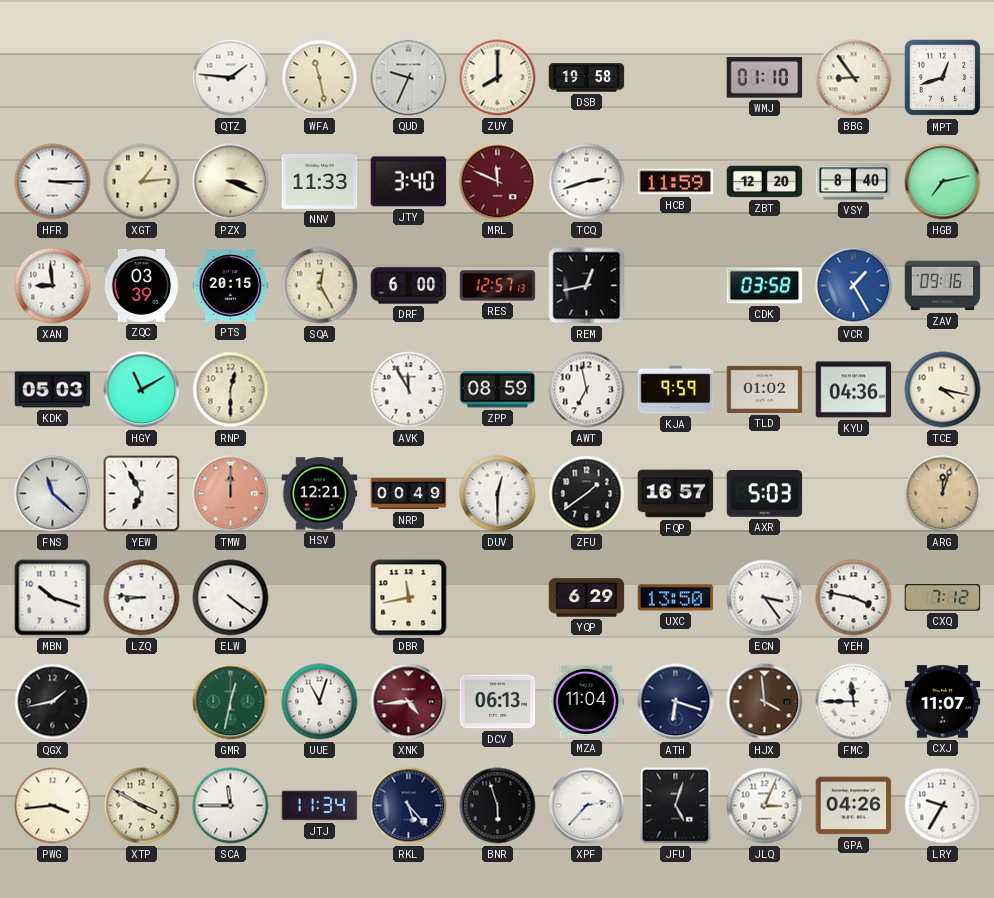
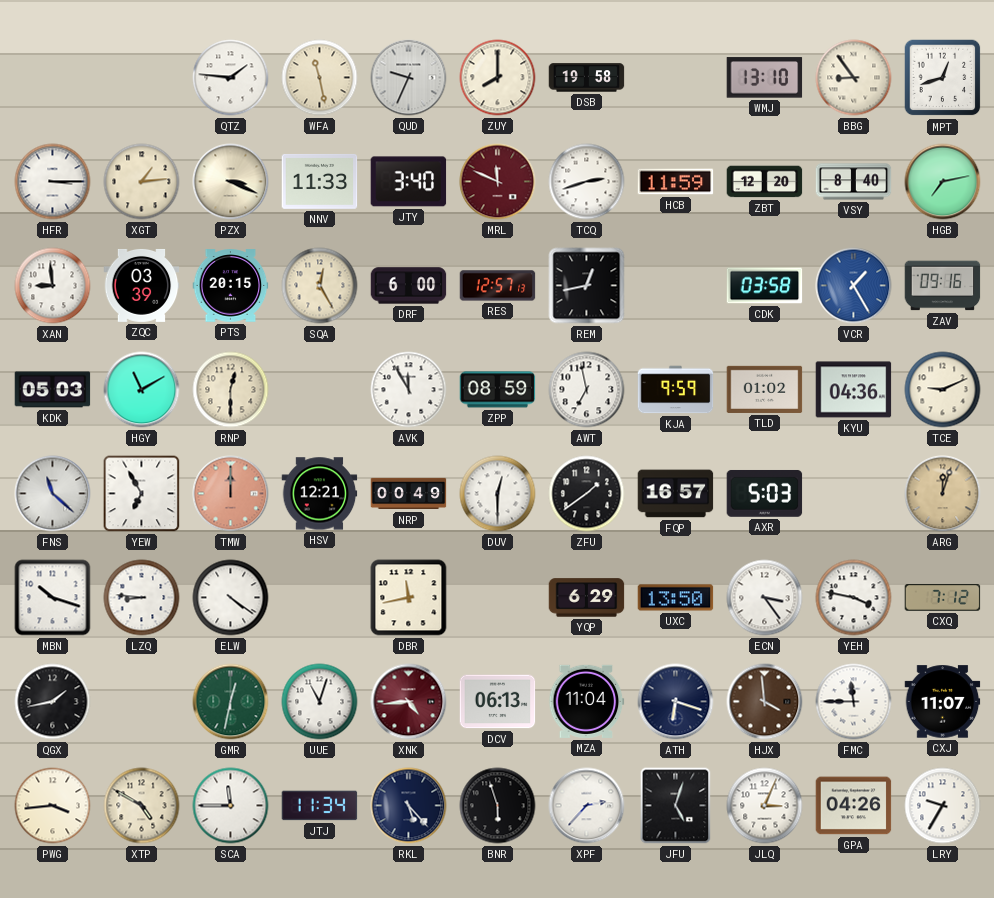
WMJ: 01:10 -> 13:10
TCE: 4:17 -> 9:11
XTP: 3:50 -> 4:50
